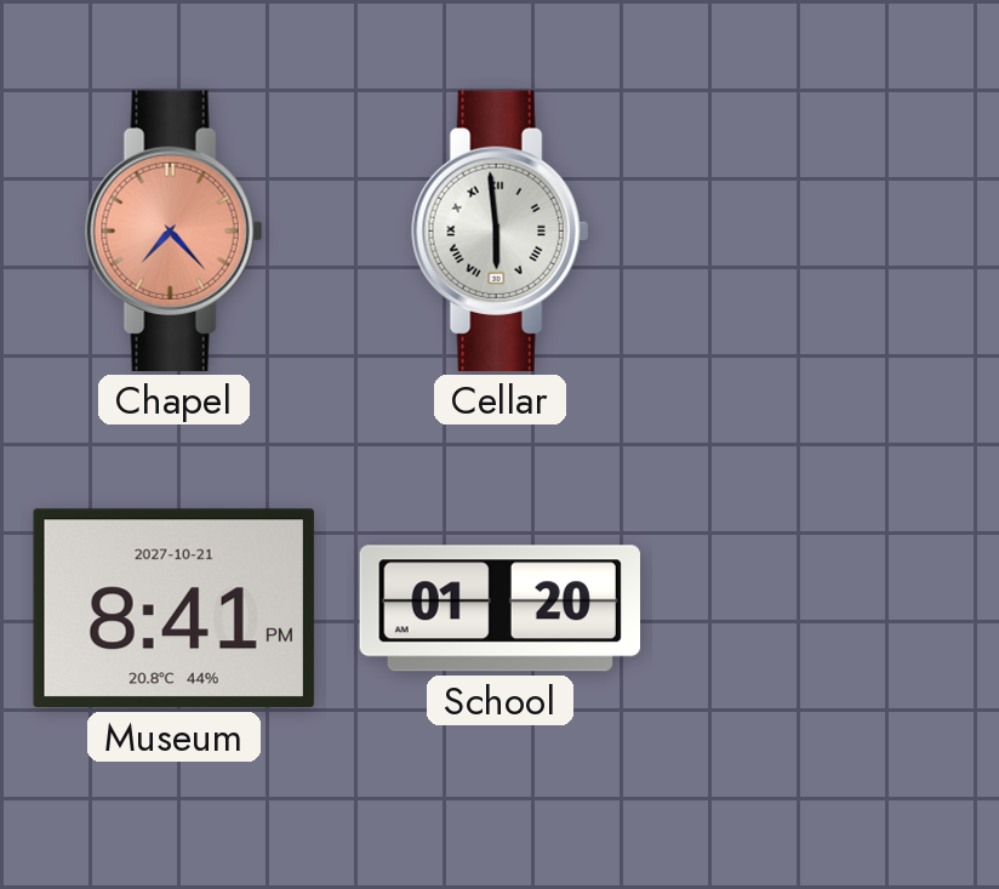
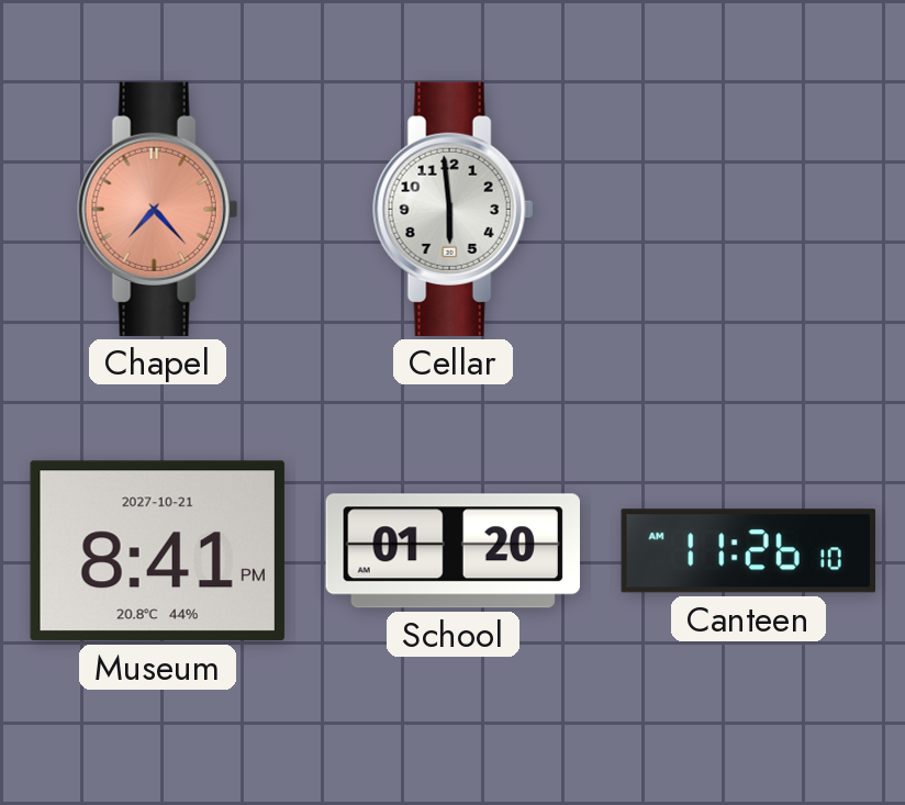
Cellar numerals: Roman -> Arabic
Canteen: none -> 11:26
